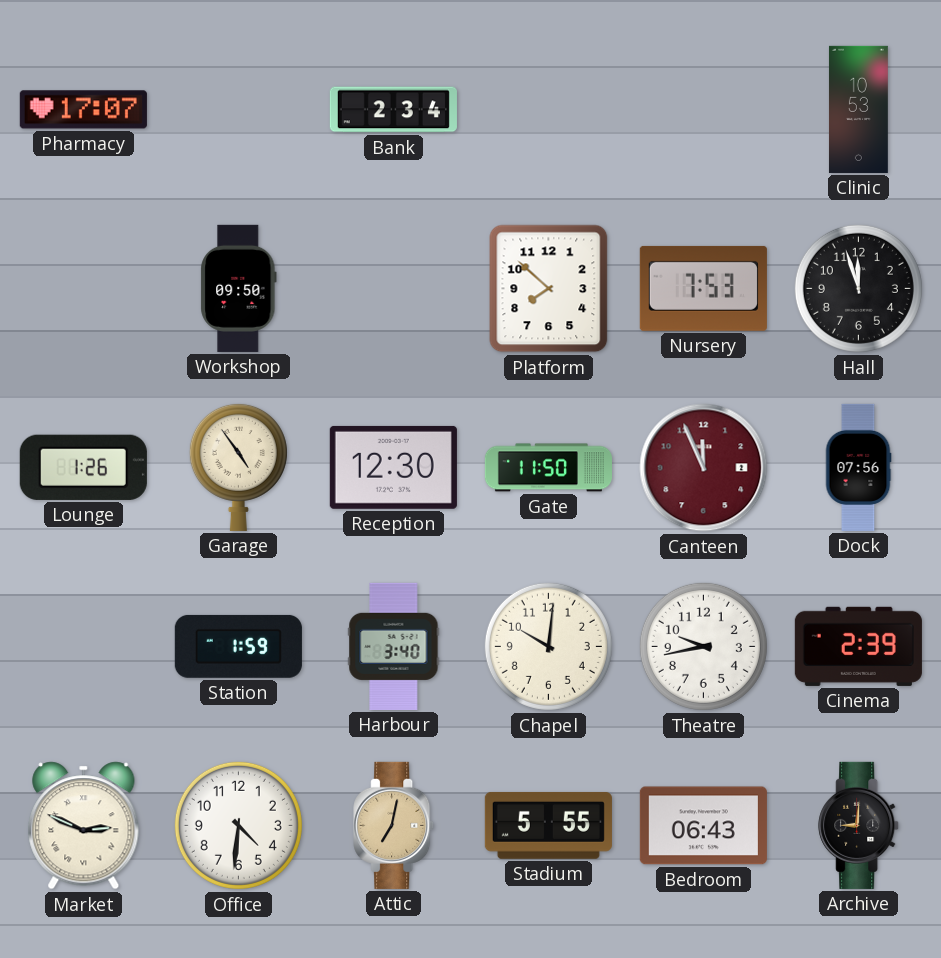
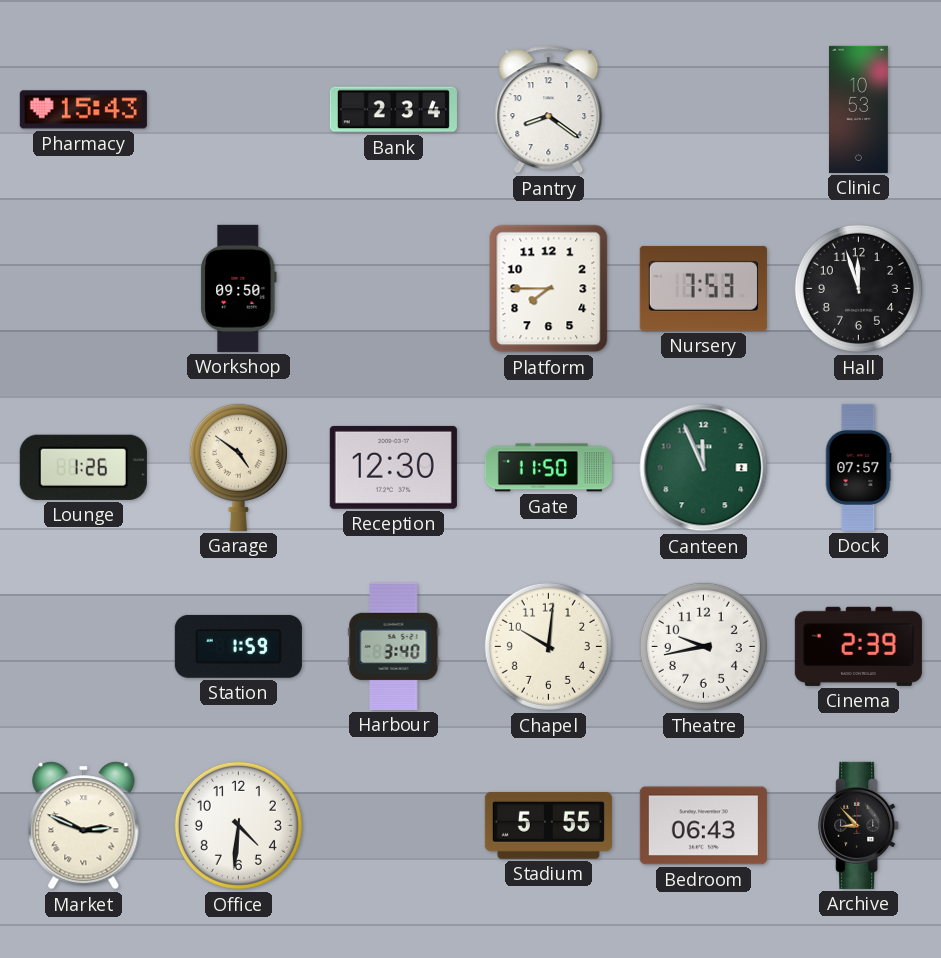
Pharmacy: 17:07 -> 15:43
Pantry: none -> 8:21
Platform: 7:52 -> 7:45
Garage: 4:54 -> 4:51
Canteen dial: burgundy -> green
Dock: 07:56 -> 07:57
Attic: 7:02 -> none
Archive: 9:01 -> 8:53
